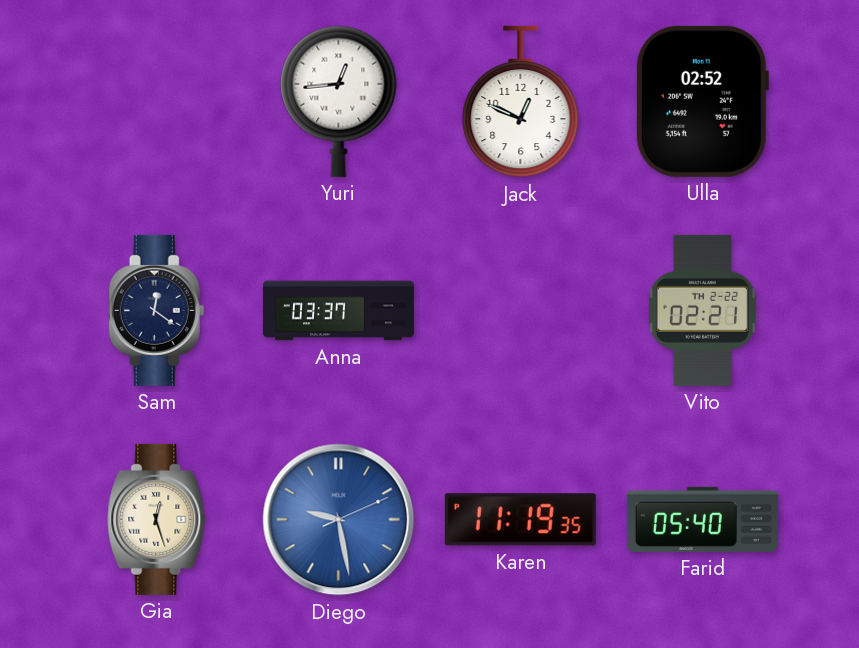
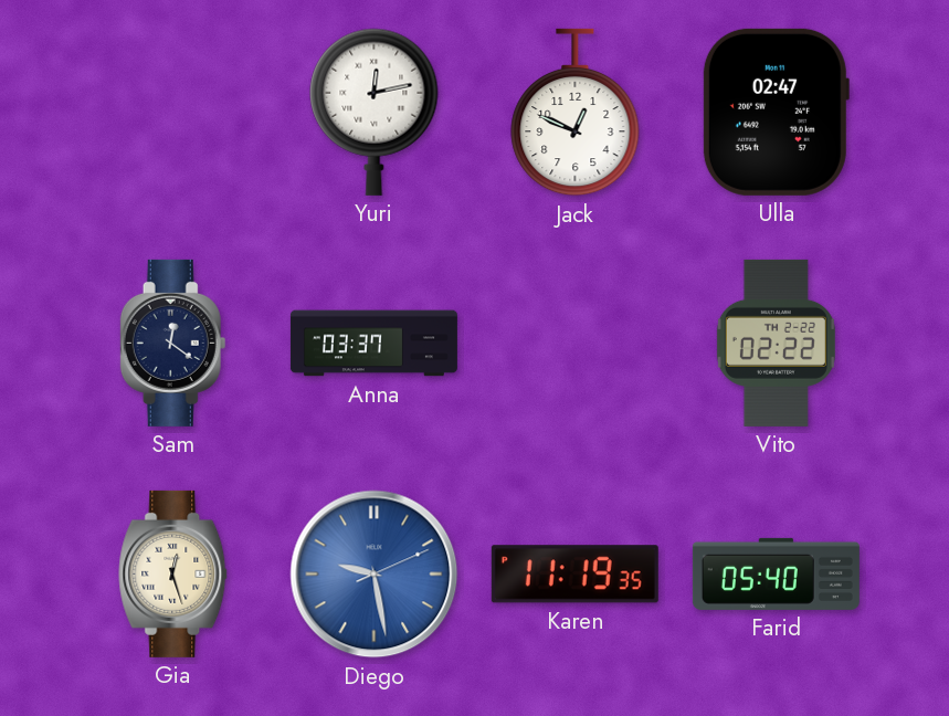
Yuri: 12:44 -> 12:13
Ulla: 02:52 -> 02:47
Vito: 02:21 -> 02:22
